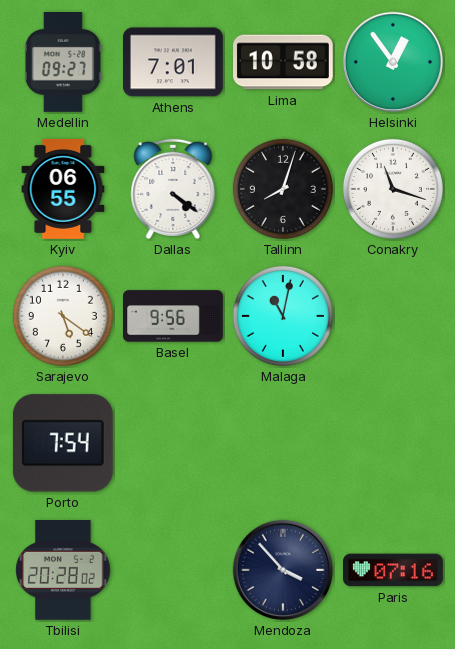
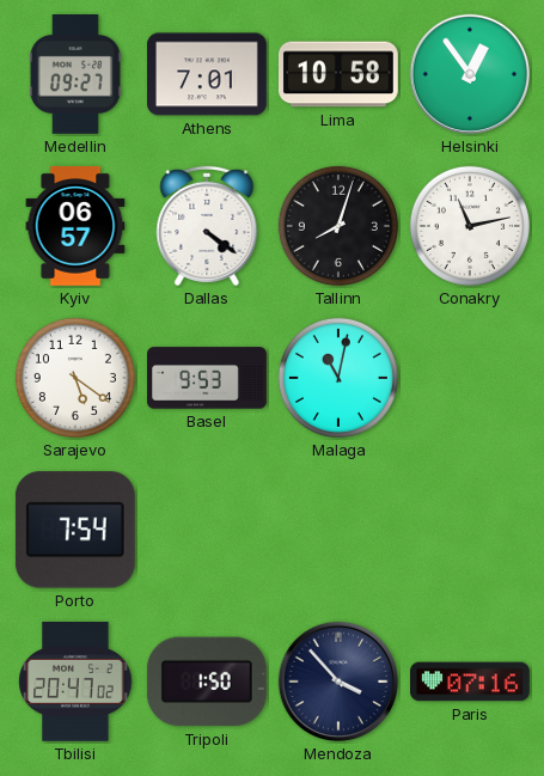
Kyiv: 06:55 -> 06:57
Conakry: 11:18 -> 11:13
Basel: 9:56 -> 9:53
Tbilisi: 20:28 -> 20:47
Tripoli: none -> 1:50
